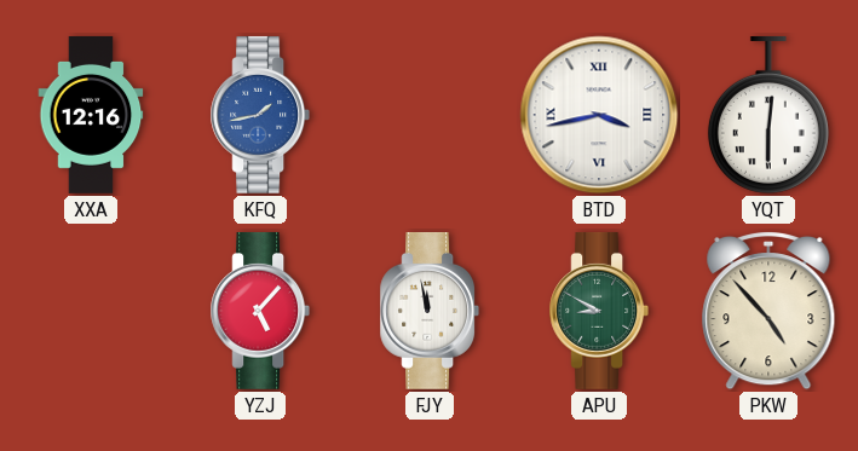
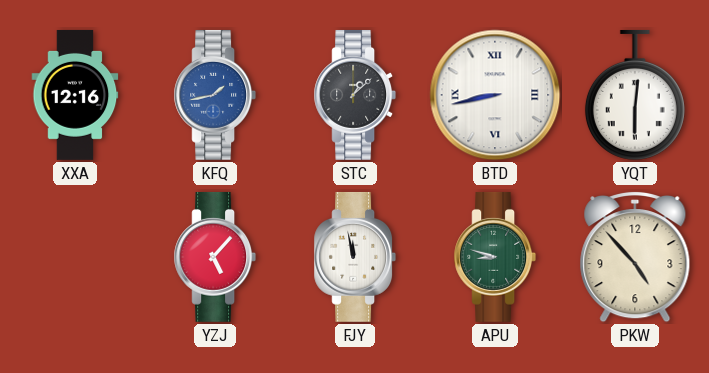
STC: none -> 1:08
BTD: 3:43 -> 8:43
APU: 8:50 -> 8:48
